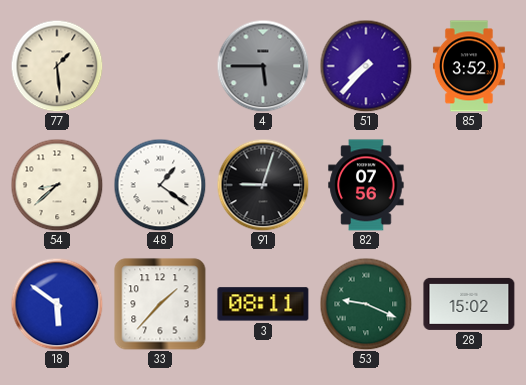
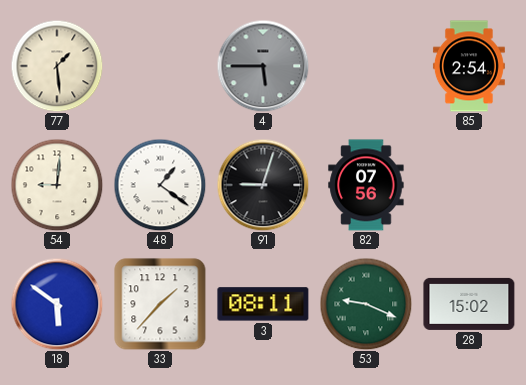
51: 7:37 -> none
85: 3:52 -> 2:54
54: 8:38 -> 9:01
